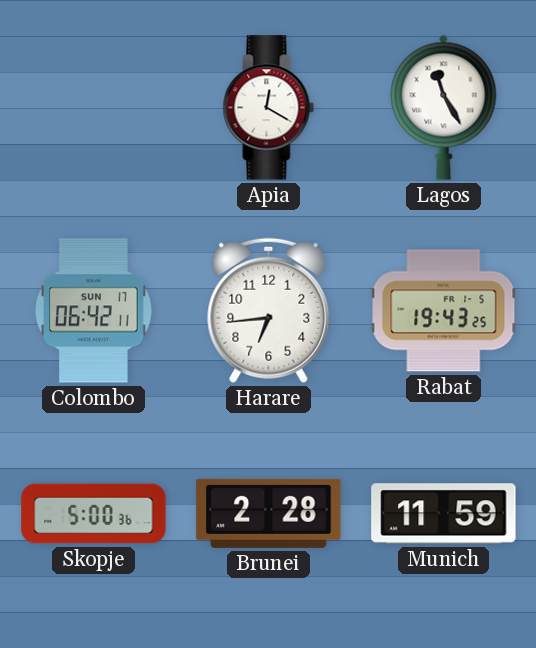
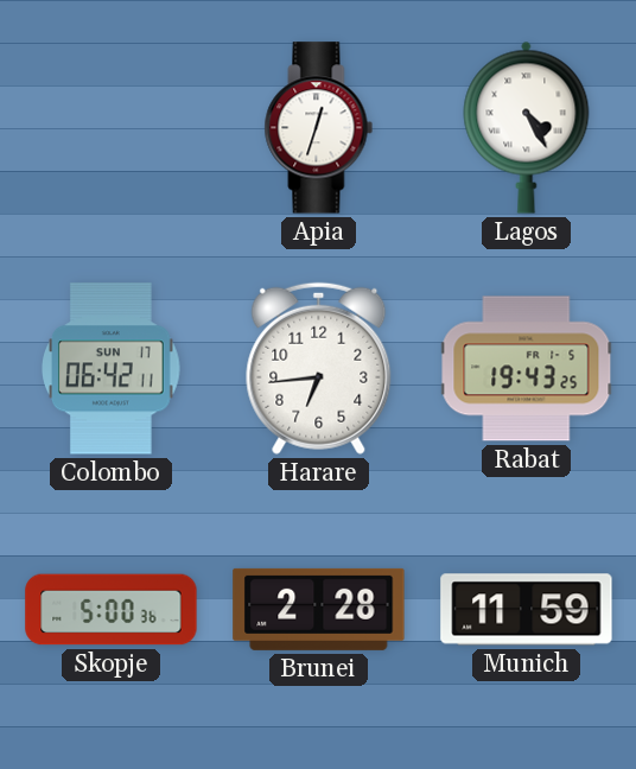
Apia: 12:20 -> 12:33
Lagos: 11:25 -> 4:25
